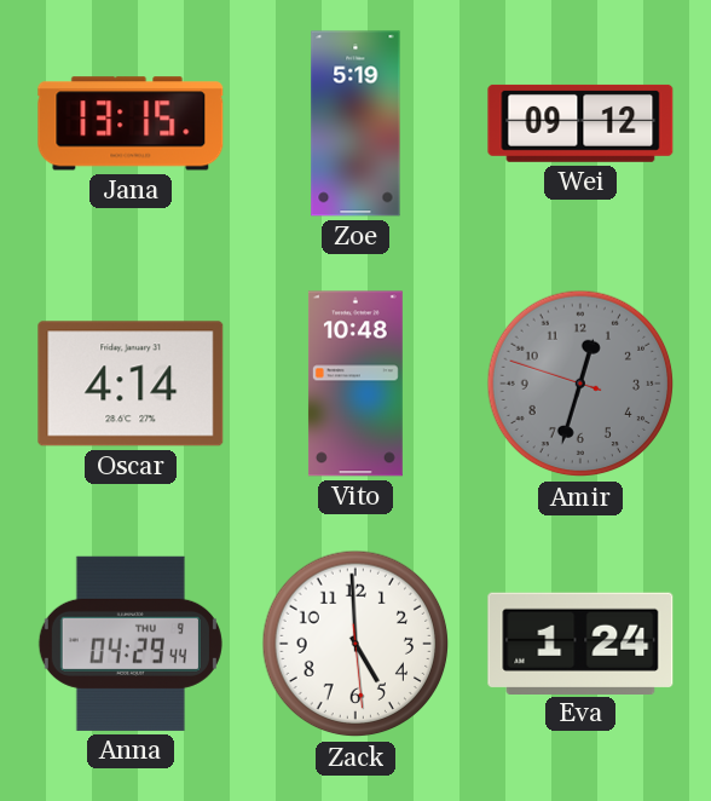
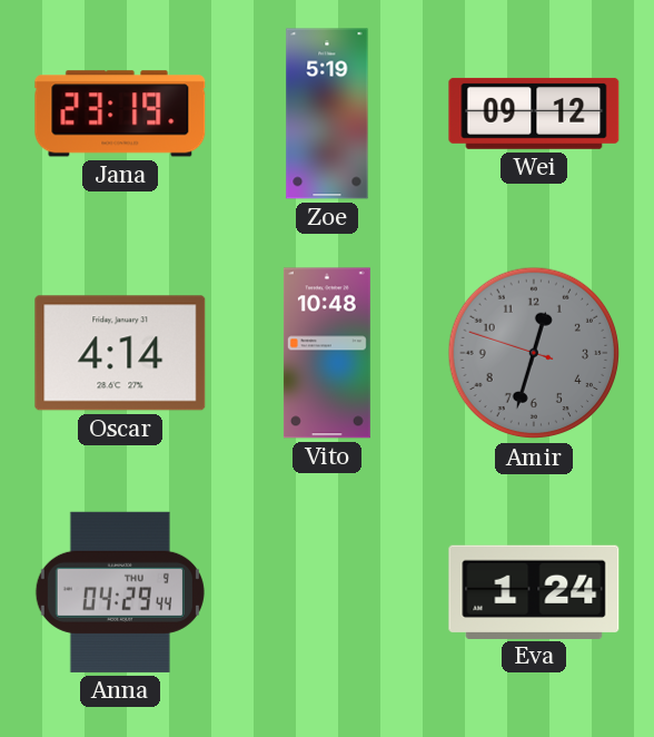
Jana: 13:15 -> 23:19
Zack: 4:59 -> none
